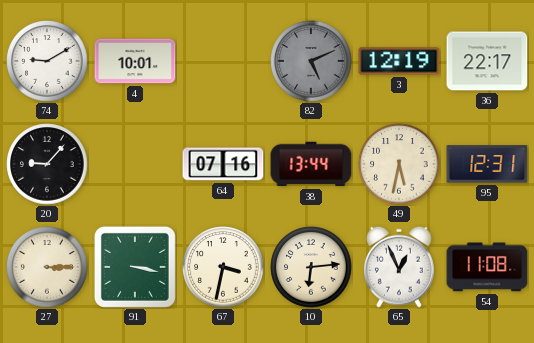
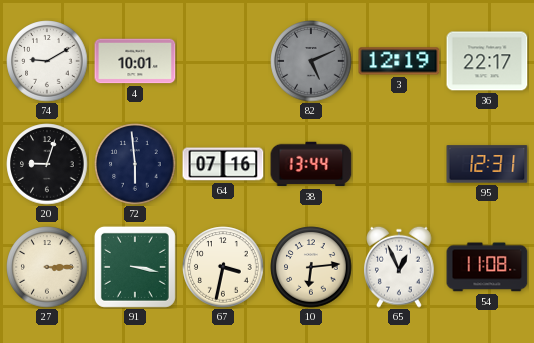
20: 9:07 -> 9:03
72: none -> 5:59
49: 5:32 -> none
